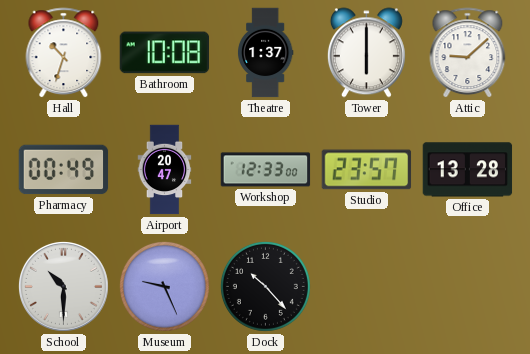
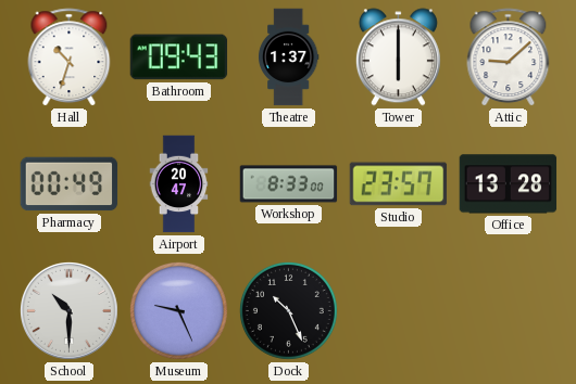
Bathroom: 10:08 -> 09:43
Workshop: 12:33 -> 8:33
Dock: 10:23 -> 10:26
